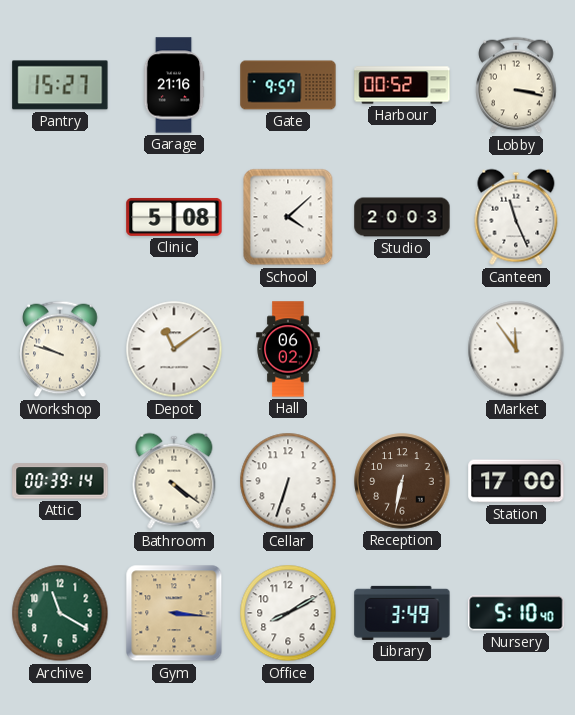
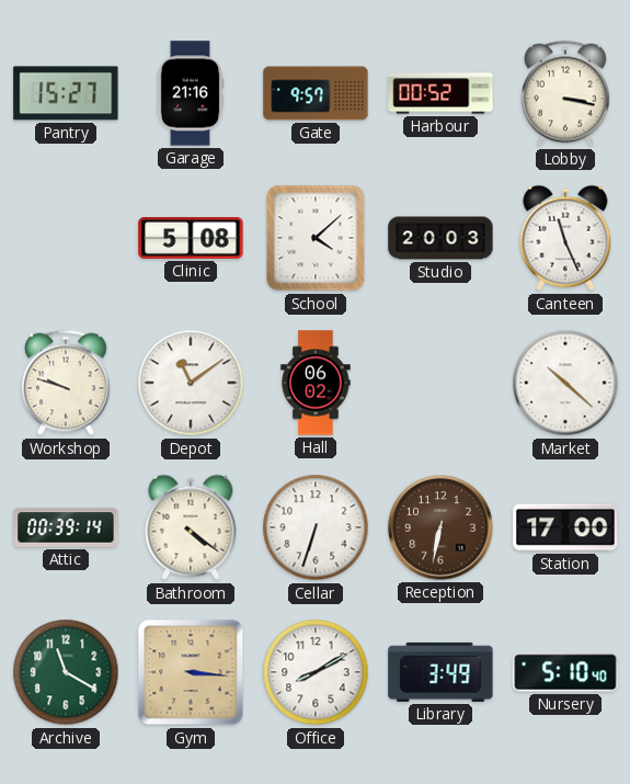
Market: 11:54 -> 10:22
